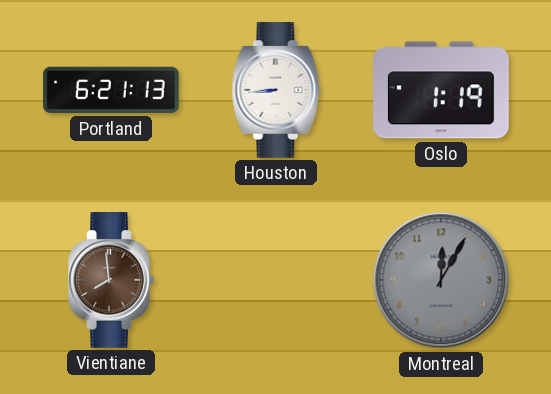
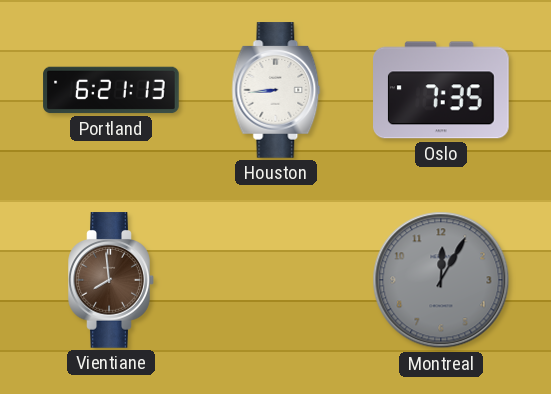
Oslo: 1:19 -> 7:35
